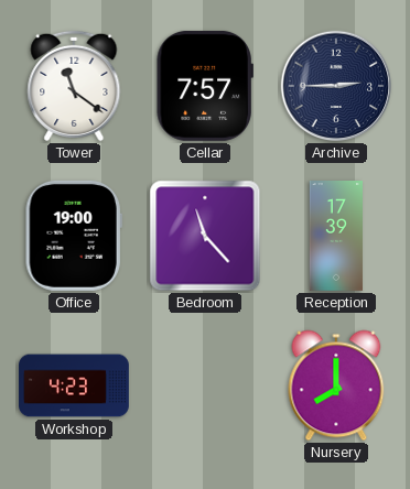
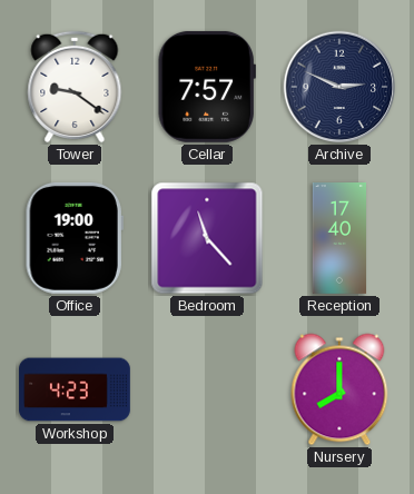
Tower: 11:21 -> 9:21
Archive: 2:45 -> 2:49
Reception: 17:39 -> 17:40
